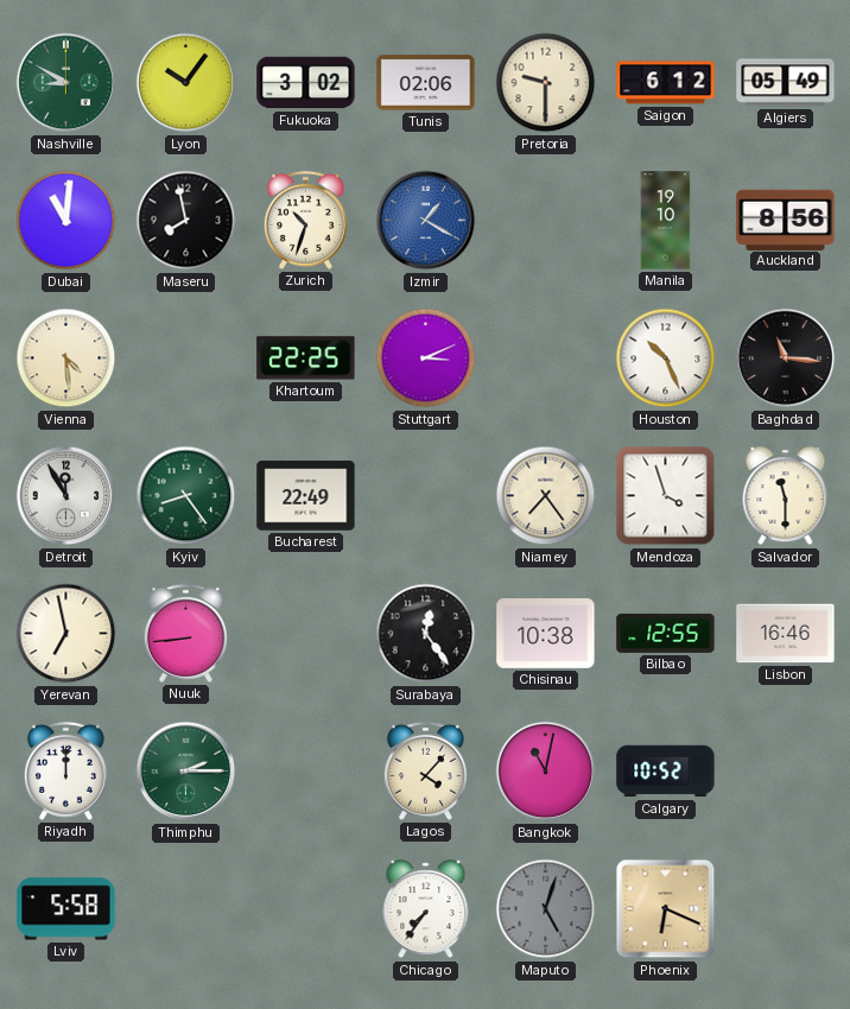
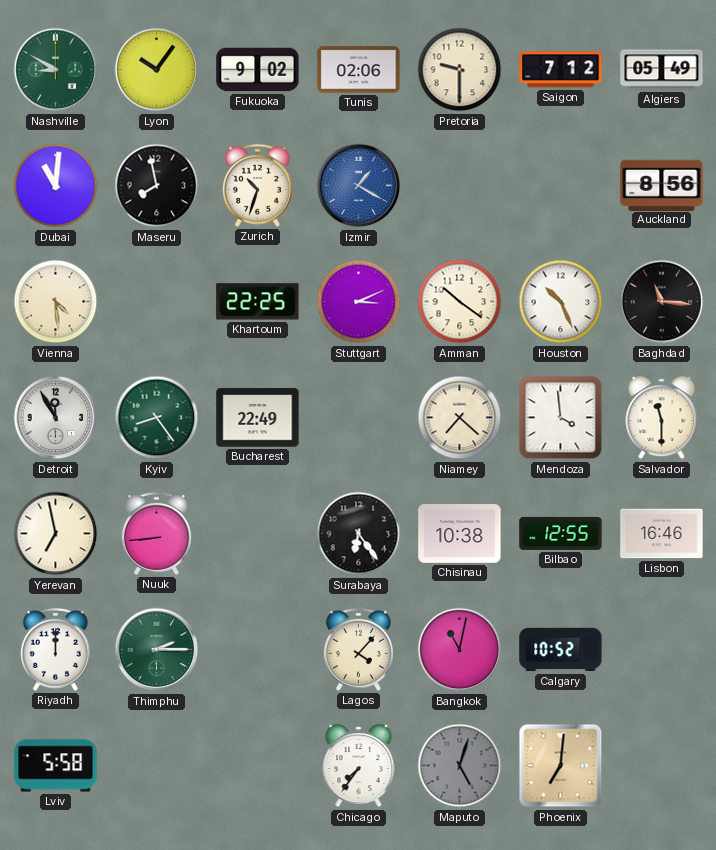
Fukuoka: 3:02 -> 9:02
Saigon: 6:12 -> 7:12
Manila: 19:10 -> none
Amman: none -> 10:21
Niamey: 7:24 -> 7:22
Mendoza: 3:57 -> 3:59
Surabaya: 12:24 -> 6:24
Phoenix: 6:19 -> 7:01
